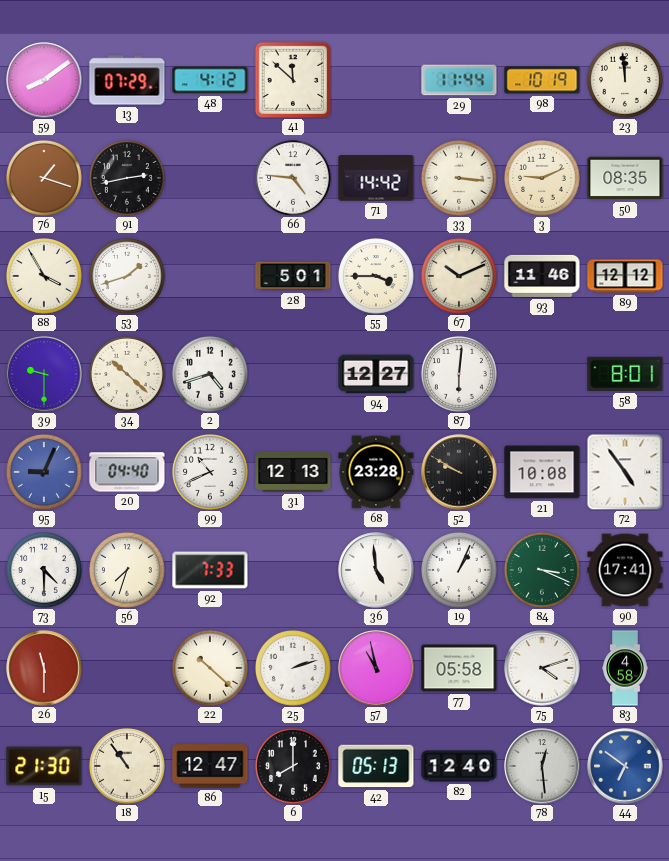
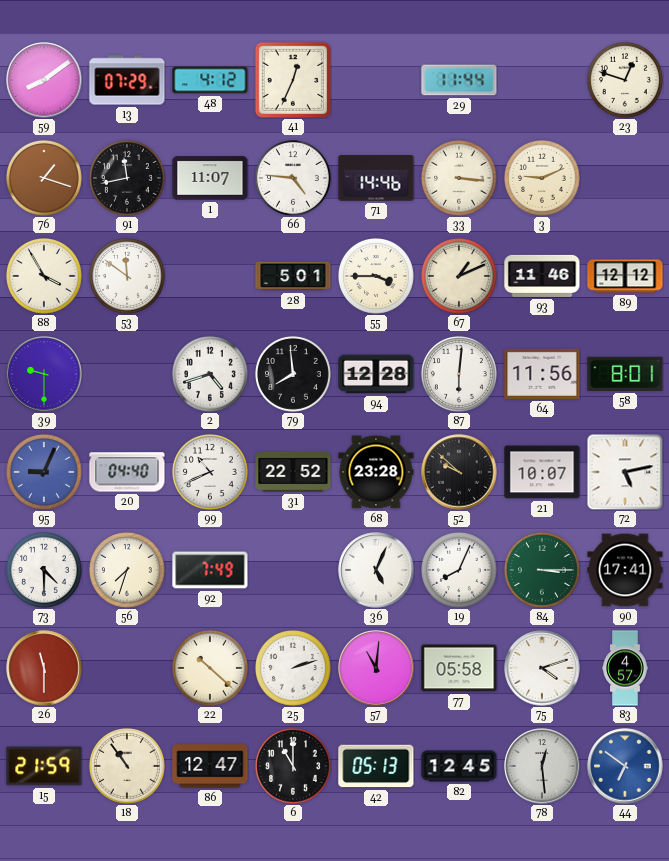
41: 11:52 -> 12:34
98: 10:19 -> none
23: 11:59 -> 12:48
91: 2:43 -> 11:43
1: none -> 11:07
71: 14:42 -> 14:46
50: 08:35 -> none
53: 1:42 -> 11:51
67: 10:11 -> 1:11
34: 10:22 -> none
79: none -> 7:59
94: 12:27 -> 12:28
64: none -> 11:56
31: 12:13 -> 22:52
52: 9:50 -> 9:52
21: 10:08 -> 10:07
72: 4:54 -> 5:13
92: 7:33 -> 7:49
36: 4:59 -> 5:04
19: 1:04 -> 8:04
84: 3:19 -> 3:15
57: 10:58 -> 11:01
83: 4:58 -> 4:57
15: 21:30 -> 21:59
6: 8:00 -> 11:00
82: 12:40 -> 12:45
